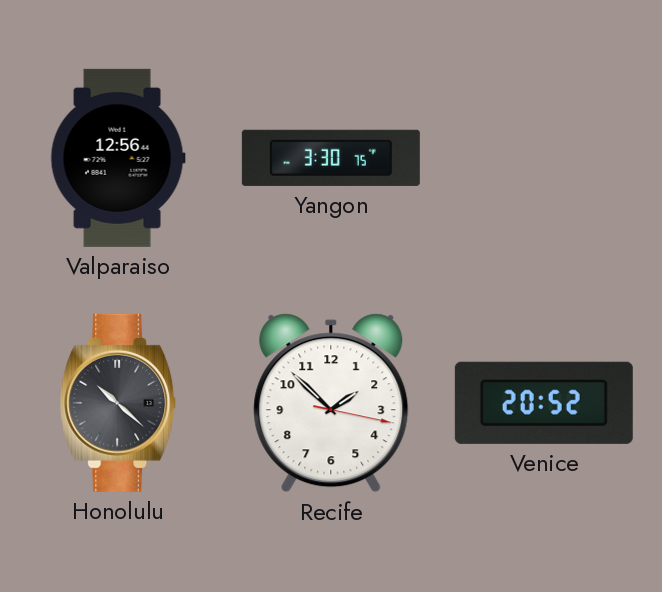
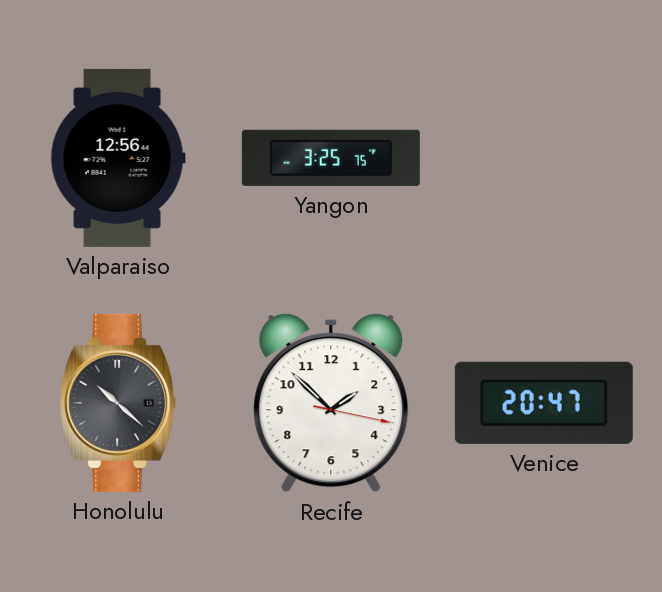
Yangon: 3:30 -> 3:25
Venice: 20:52 -> 20:47
